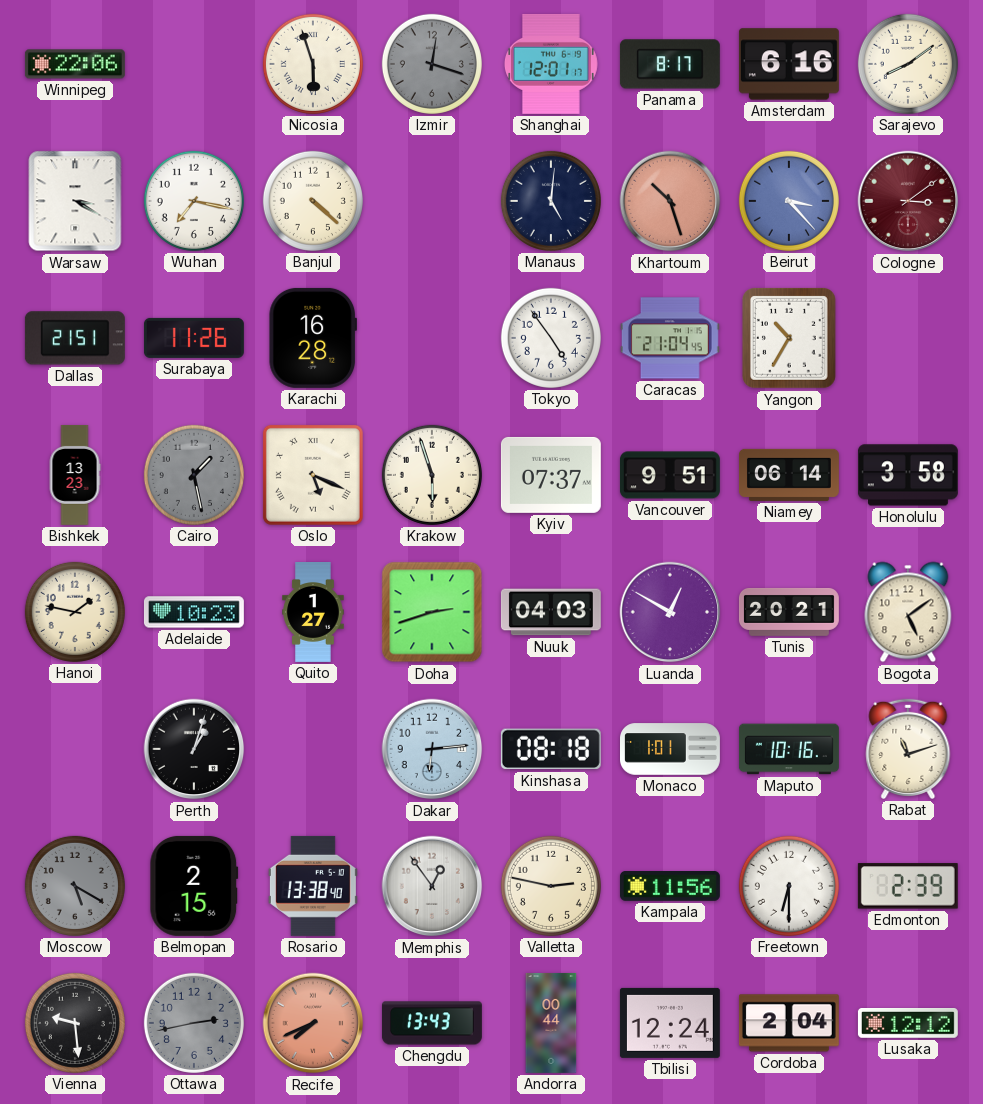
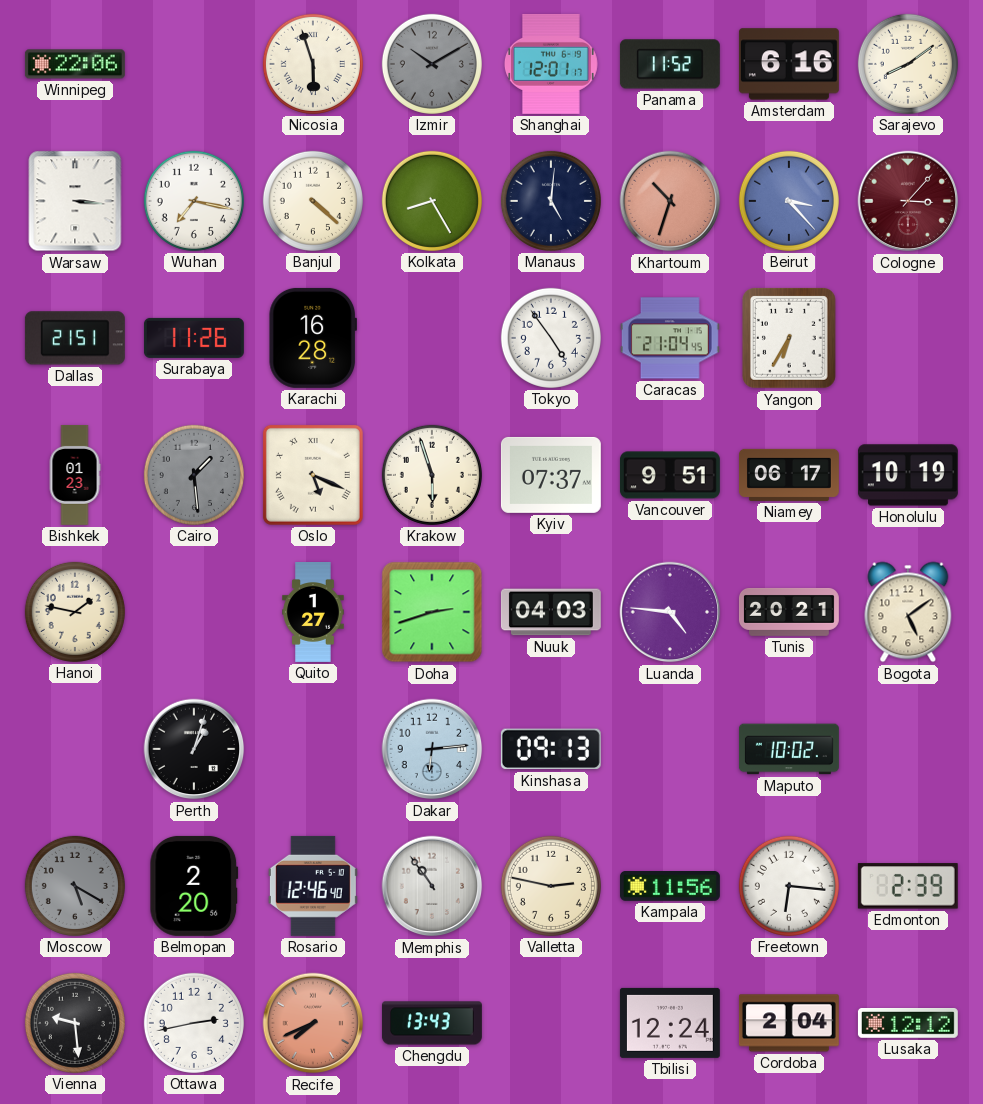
Izmir: 12:18 -> 10:10
Panama: 8:17 -> 11:52
Warsaw: 3:20 -> 3:16
Kolkata: none -> 8:25
Khartoum: 10:27 -> 10:33
Cologne: 3:09 -> 3:07
Yangon: 10:35 -> 6:35
Bishkek: 13:23 -> 01:23
Cairo: 1:28 -> 1:29
Niamey: 06:14 -> 06:17
Honolulu: 3:58 -> 10:19
Adelaide: 10:23 -> none
Luanda: 12:50 -> 4:46
Kinshasa: 08:18 -> 09:13
Monaco: 1:01 -> none
Maputo: 10:16 -> 10:02
Rabat: 11:12 -> none
Belmopan: 2:15 -> 2:20
Rosario: 13:38 -> 12:46
Memphis: 12:54 -> 10:54
Freetown: 6:30 -> 6:16
Ottawa dial: grey -> white
Andorra: 00:44 -> none
